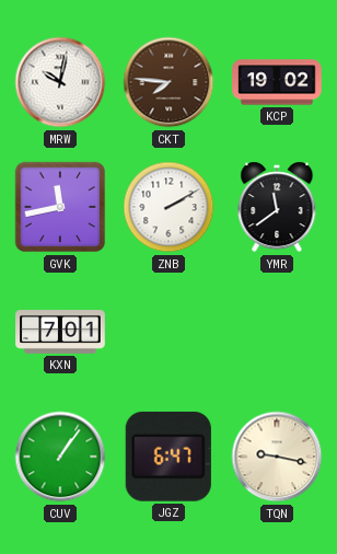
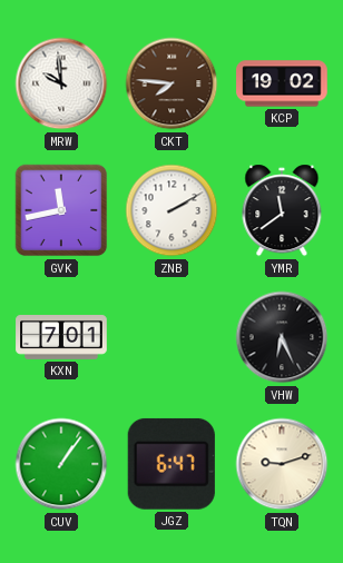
MRW: 10:02 -> 9:59
VHW: none -> 6:26
TQN: 9:17 -> 9:12
